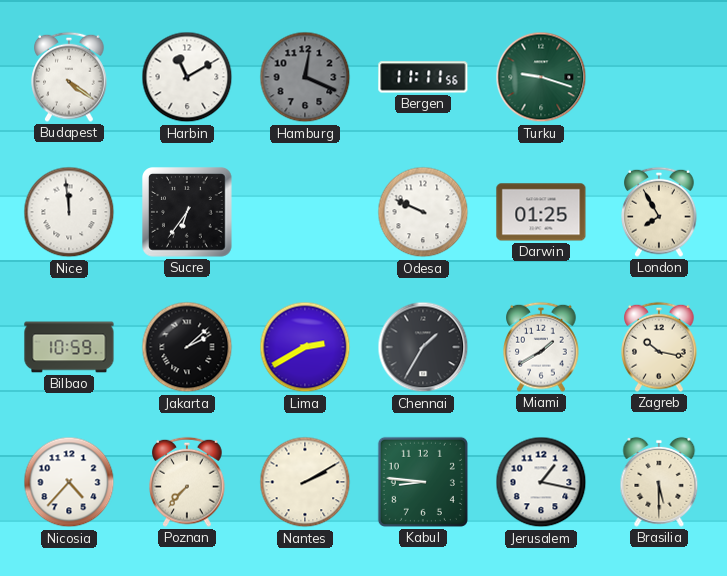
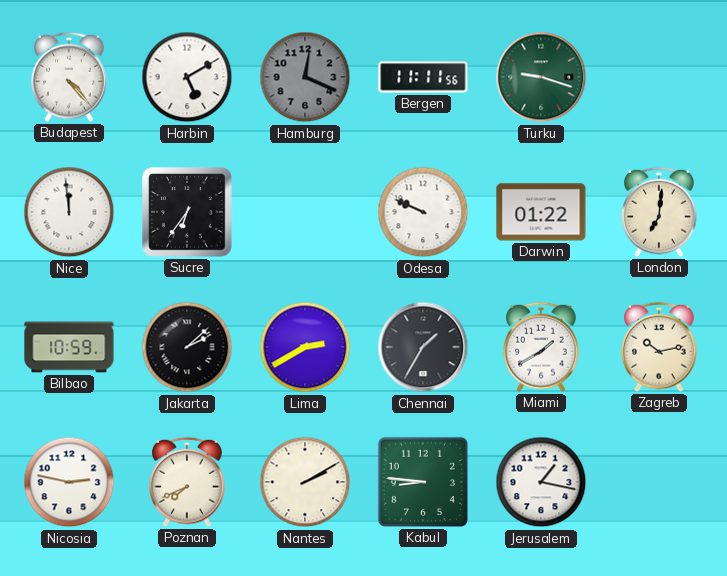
Budapest: 4:21 -> 4:23
Harbin: 11:10 -> 5:10
Darwin: 01:25 -> 01:22
London: 7:55 -> 7:01
Zagreb: 10:17 -> 10:13
Nicosia: 4:37 -> 2:47
Poznan: 7:37 -> 7:41
Brasilia: 5:30 -> none
